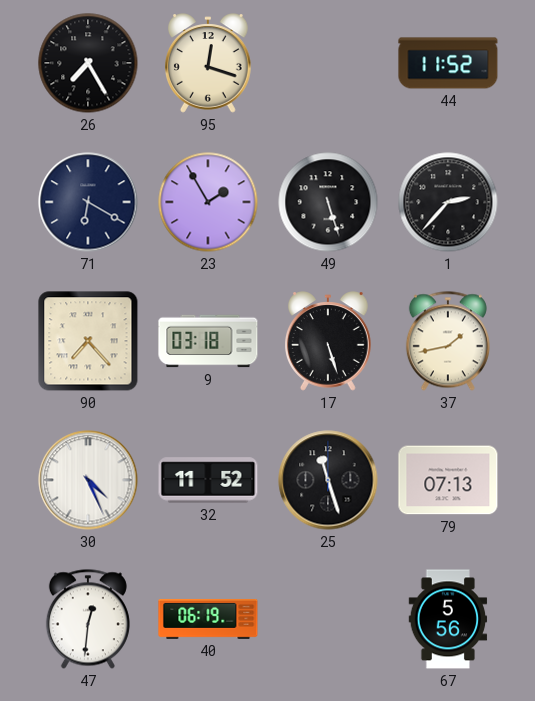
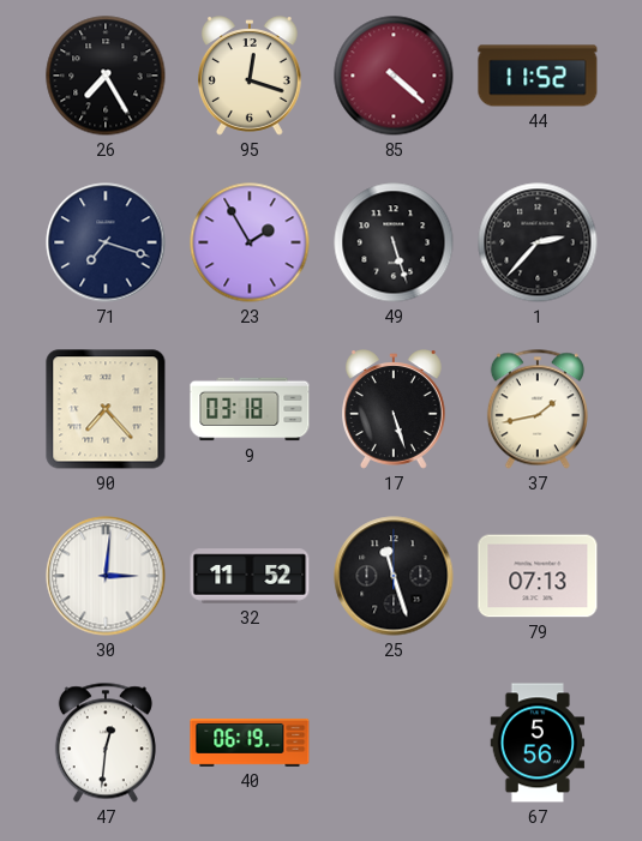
85: none -> 4:22
71: 6:20 -> 7:18
30: 4:26 -> 3:01
